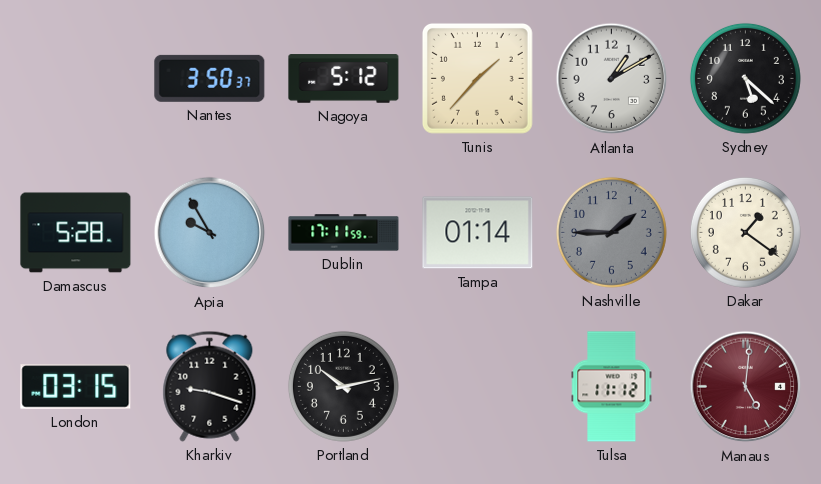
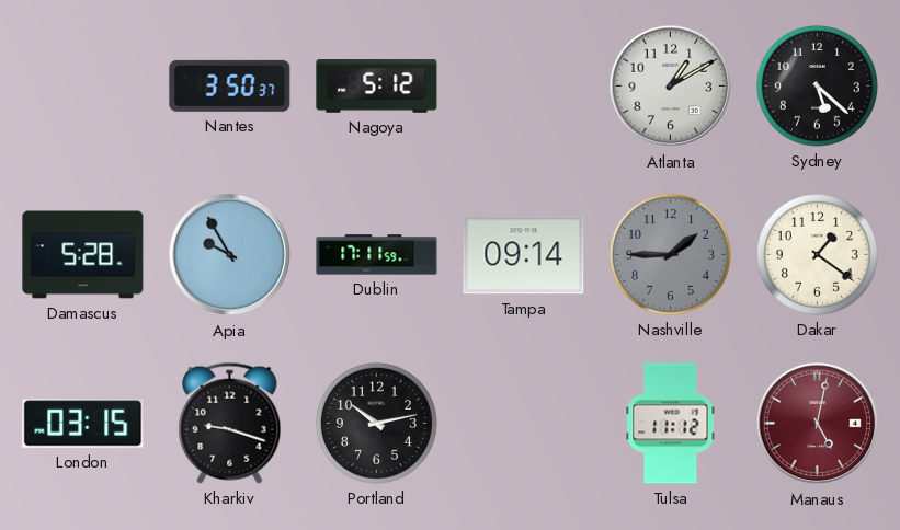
Tunis: 1:37 -> none
Tampa: 01:14 -> 09:14
Manaus: 5:01 -> 5:02
